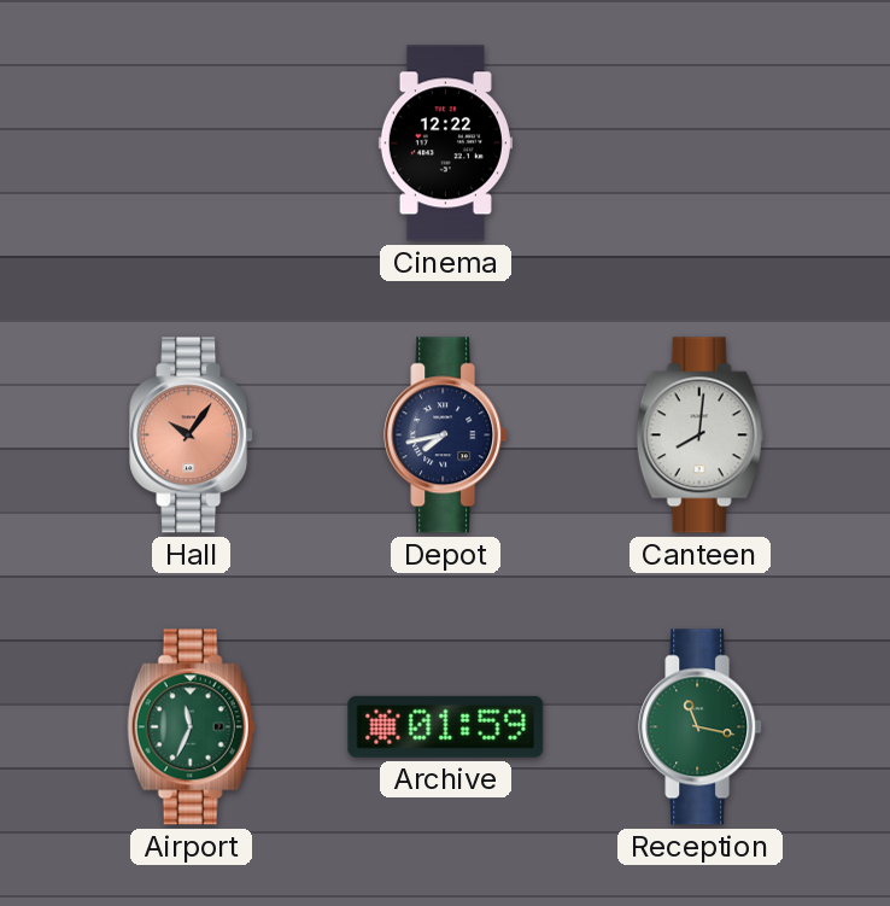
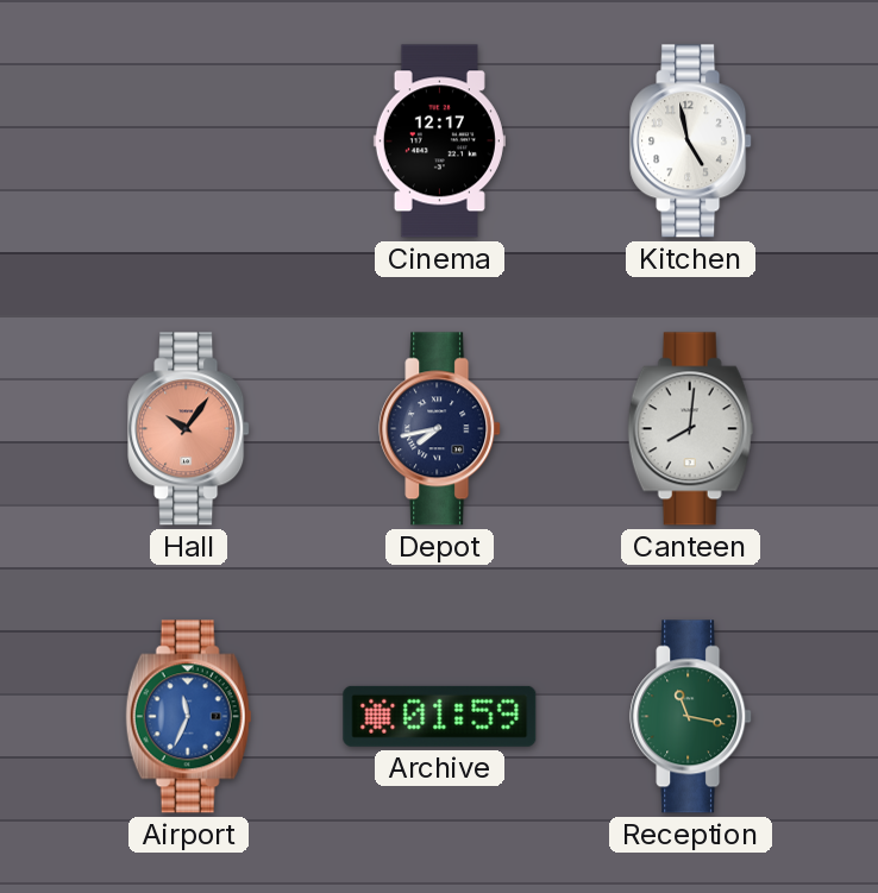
Cinema: 12:22 -> 12:17
Kitchen: none -> 4:58
Airport dial: green -> blue
